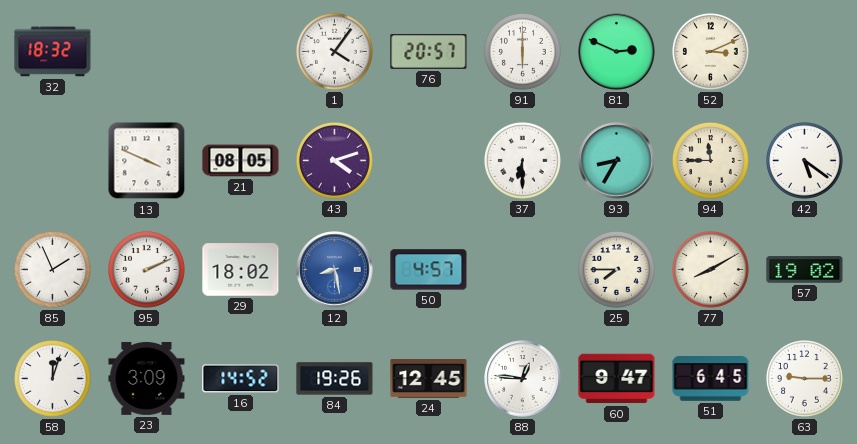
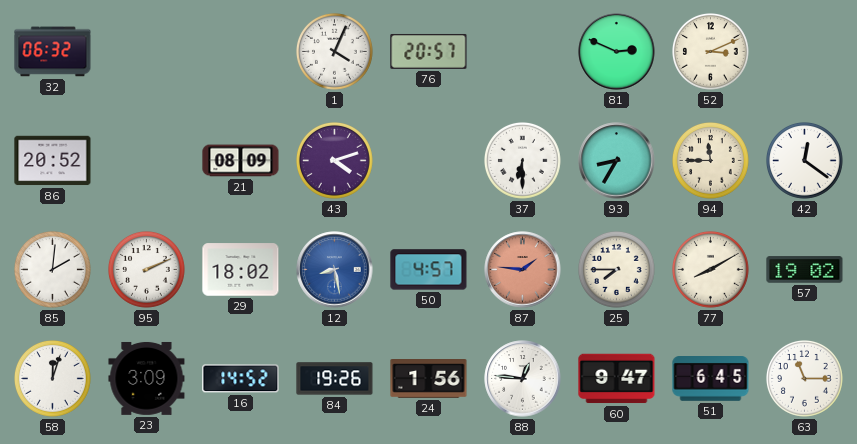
32: 18:32 -> 06:32
1: 4:06 -> 4:04
91: 6:00 -> none
86: none -> 20:52
13: 3:49 -> none
21: 08:05 -> 08:09
42: 5:21 -> 12:21
85: 1:56 -> 2:01
87: none -> 1:46
24: 12:45 -> 1:56
63: 9:15 -> 11:15
